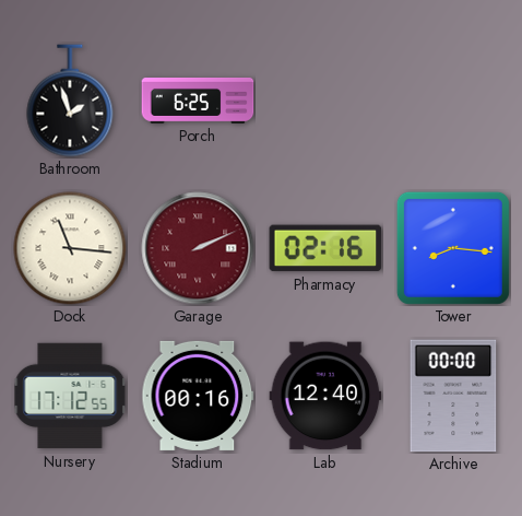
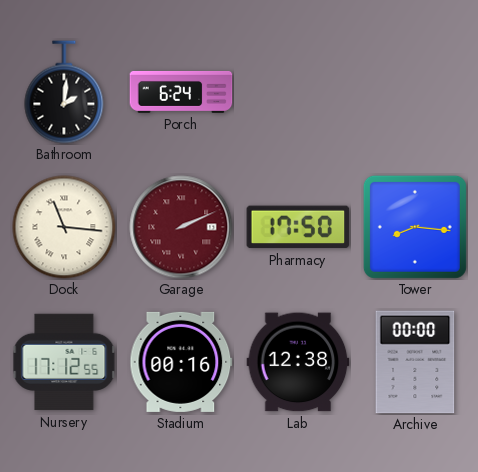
Bathroom: 1:57 -> 2:01
Porch: 6:25 -> 6:24
Pharmacy: 02:16 -> 17:50
Lab: 12:40 -> 12:38
